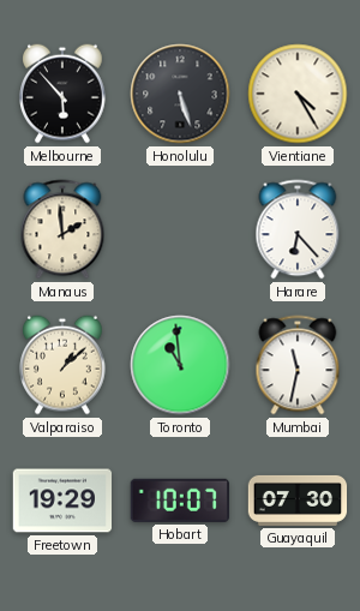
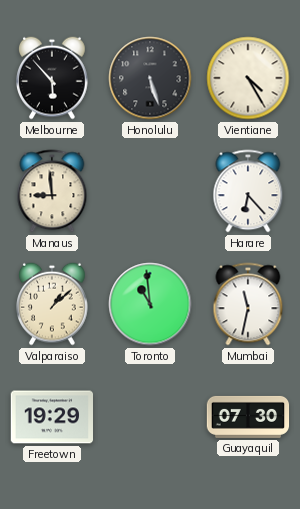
Manaus: 1:59 -> 8:59
Hobart: 10:07 -> none
